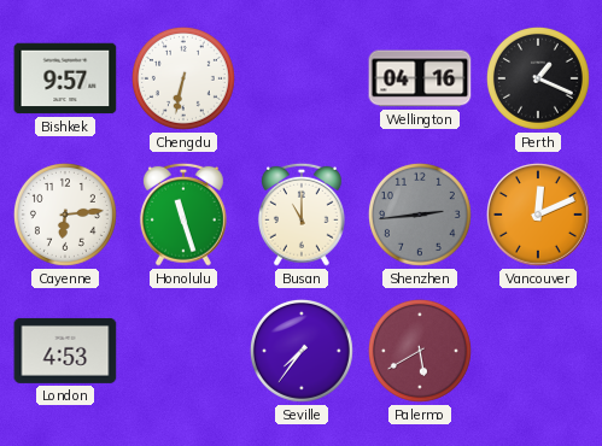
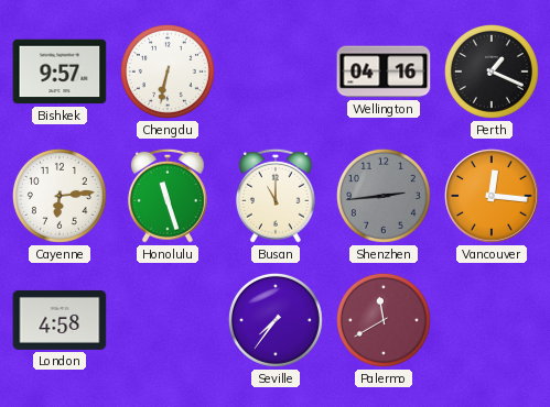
Vancouver: 12:11 -> 12:16
London: 4:53 -> 4:58
Palermo: 5:40 -> 11:40
